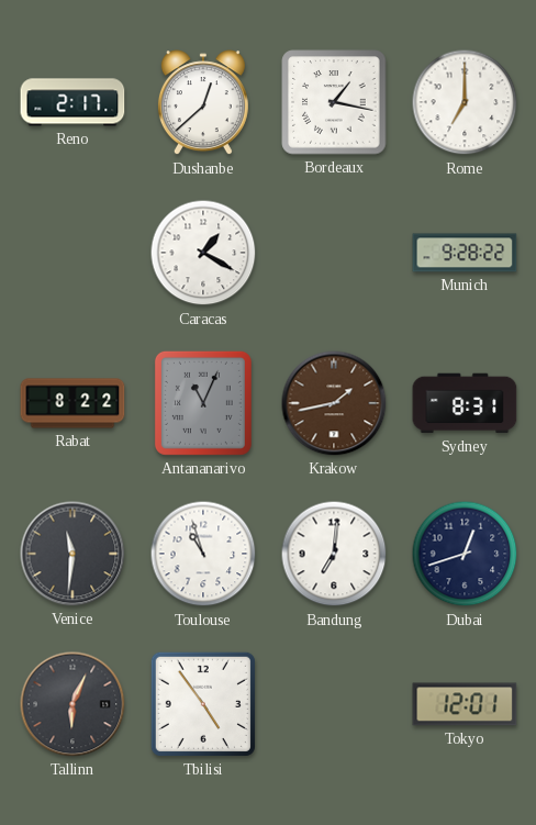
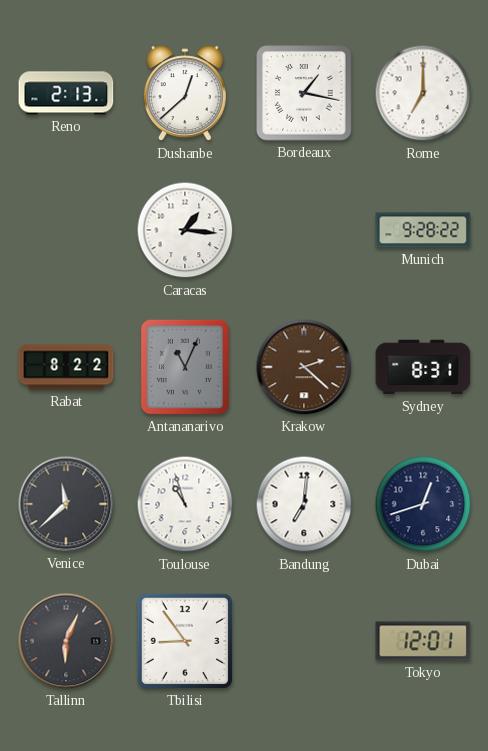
Reno: 2:17 -> 2:13
Caracas: 1:20 -> 1:16
Krakow: 1:43 -> 2:22
Venice: 11:31 -> 11:38
Tbilisi: 4:54 -> 8:54
